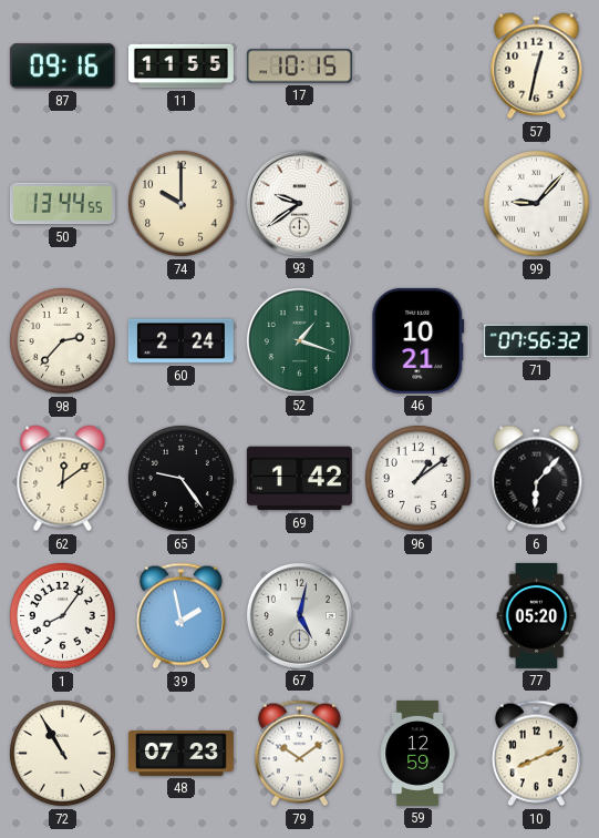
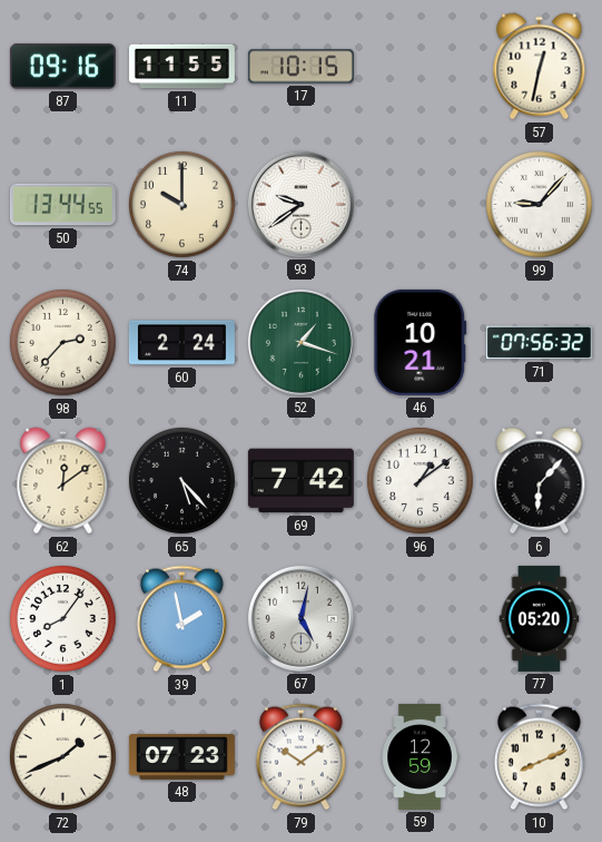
65: 9:24 -> 5:23
69: 1:42 -> 7:42
72: 10:55 -> 1:41
